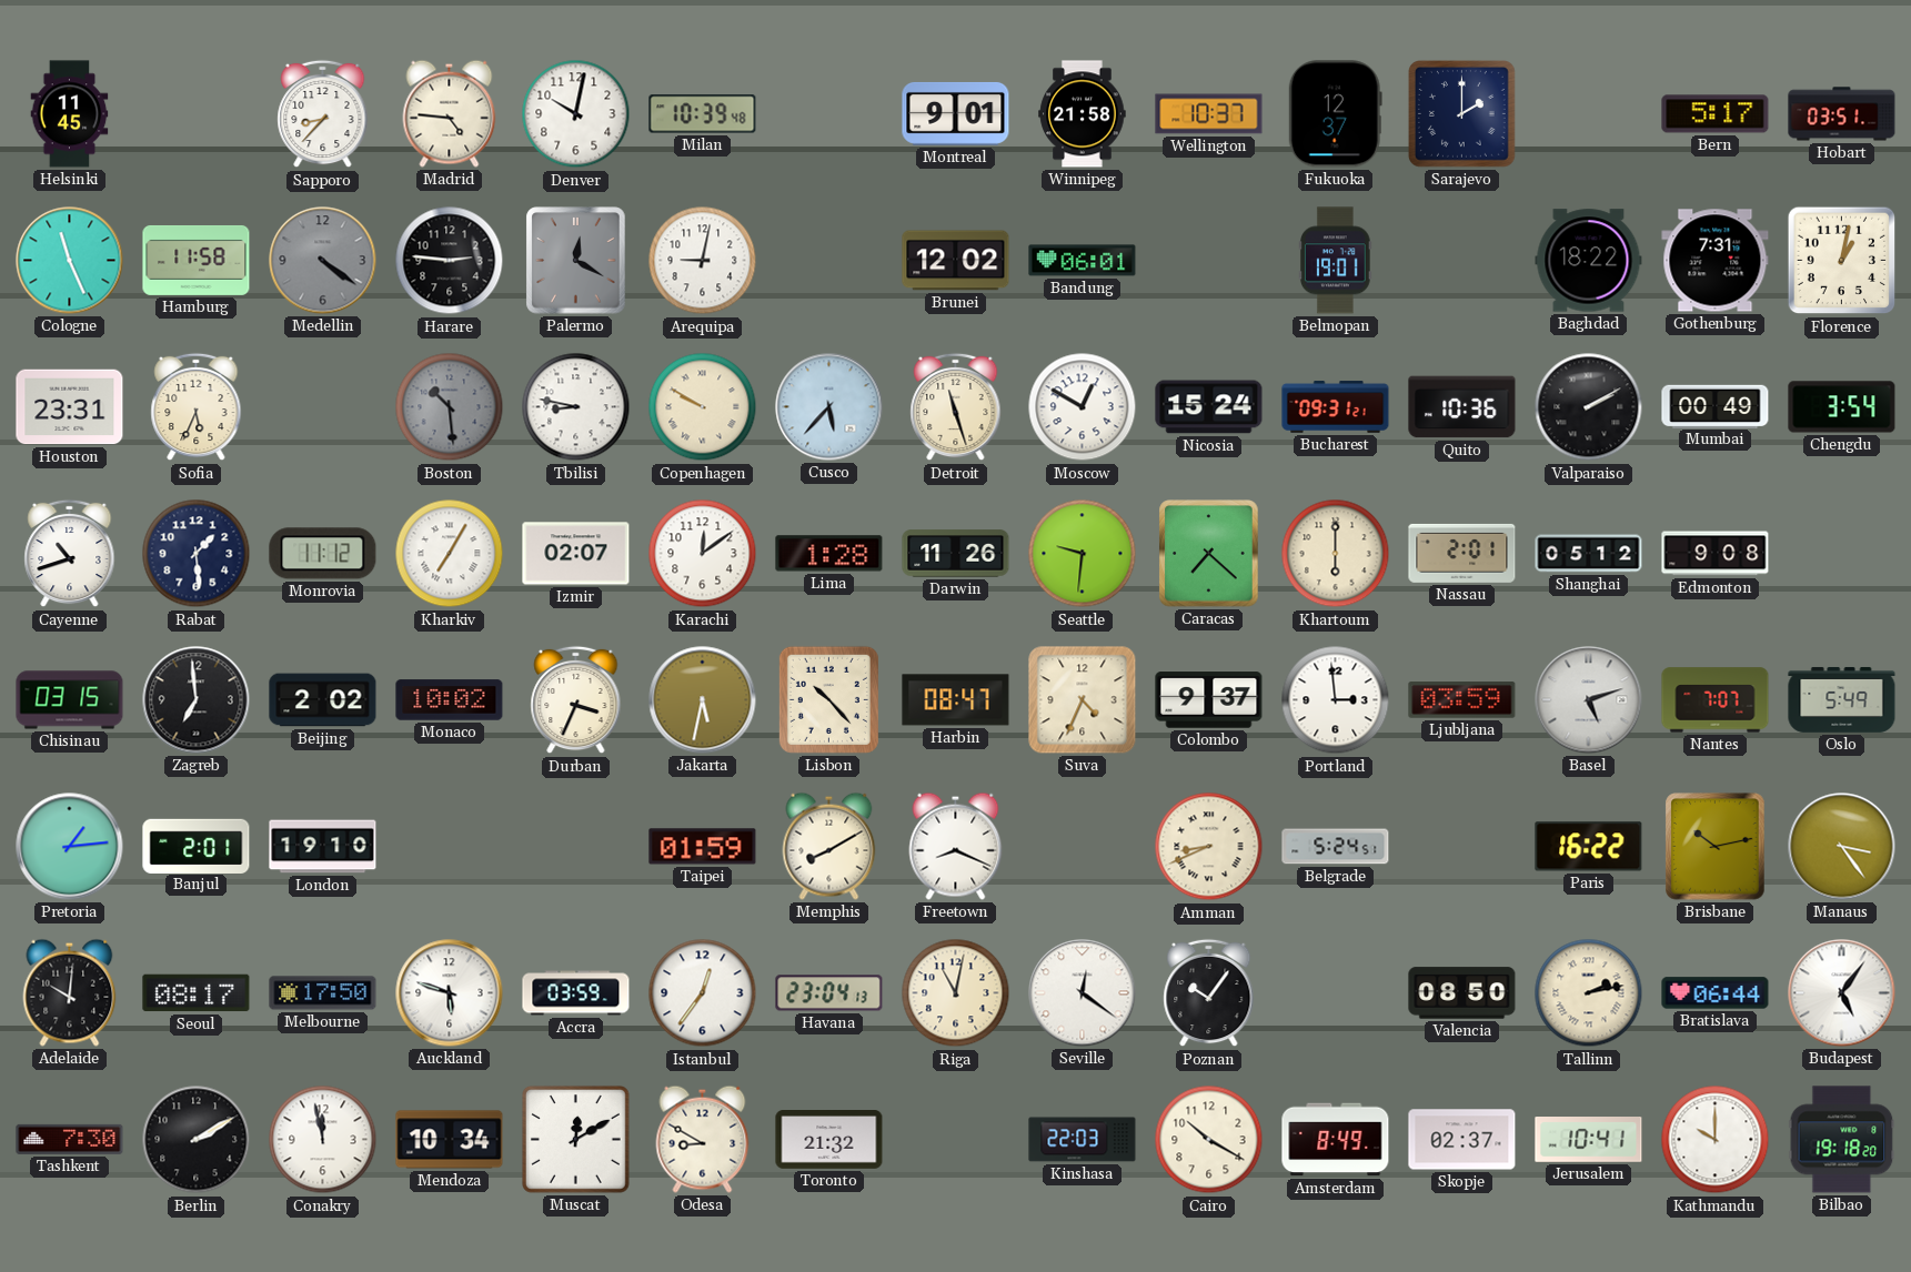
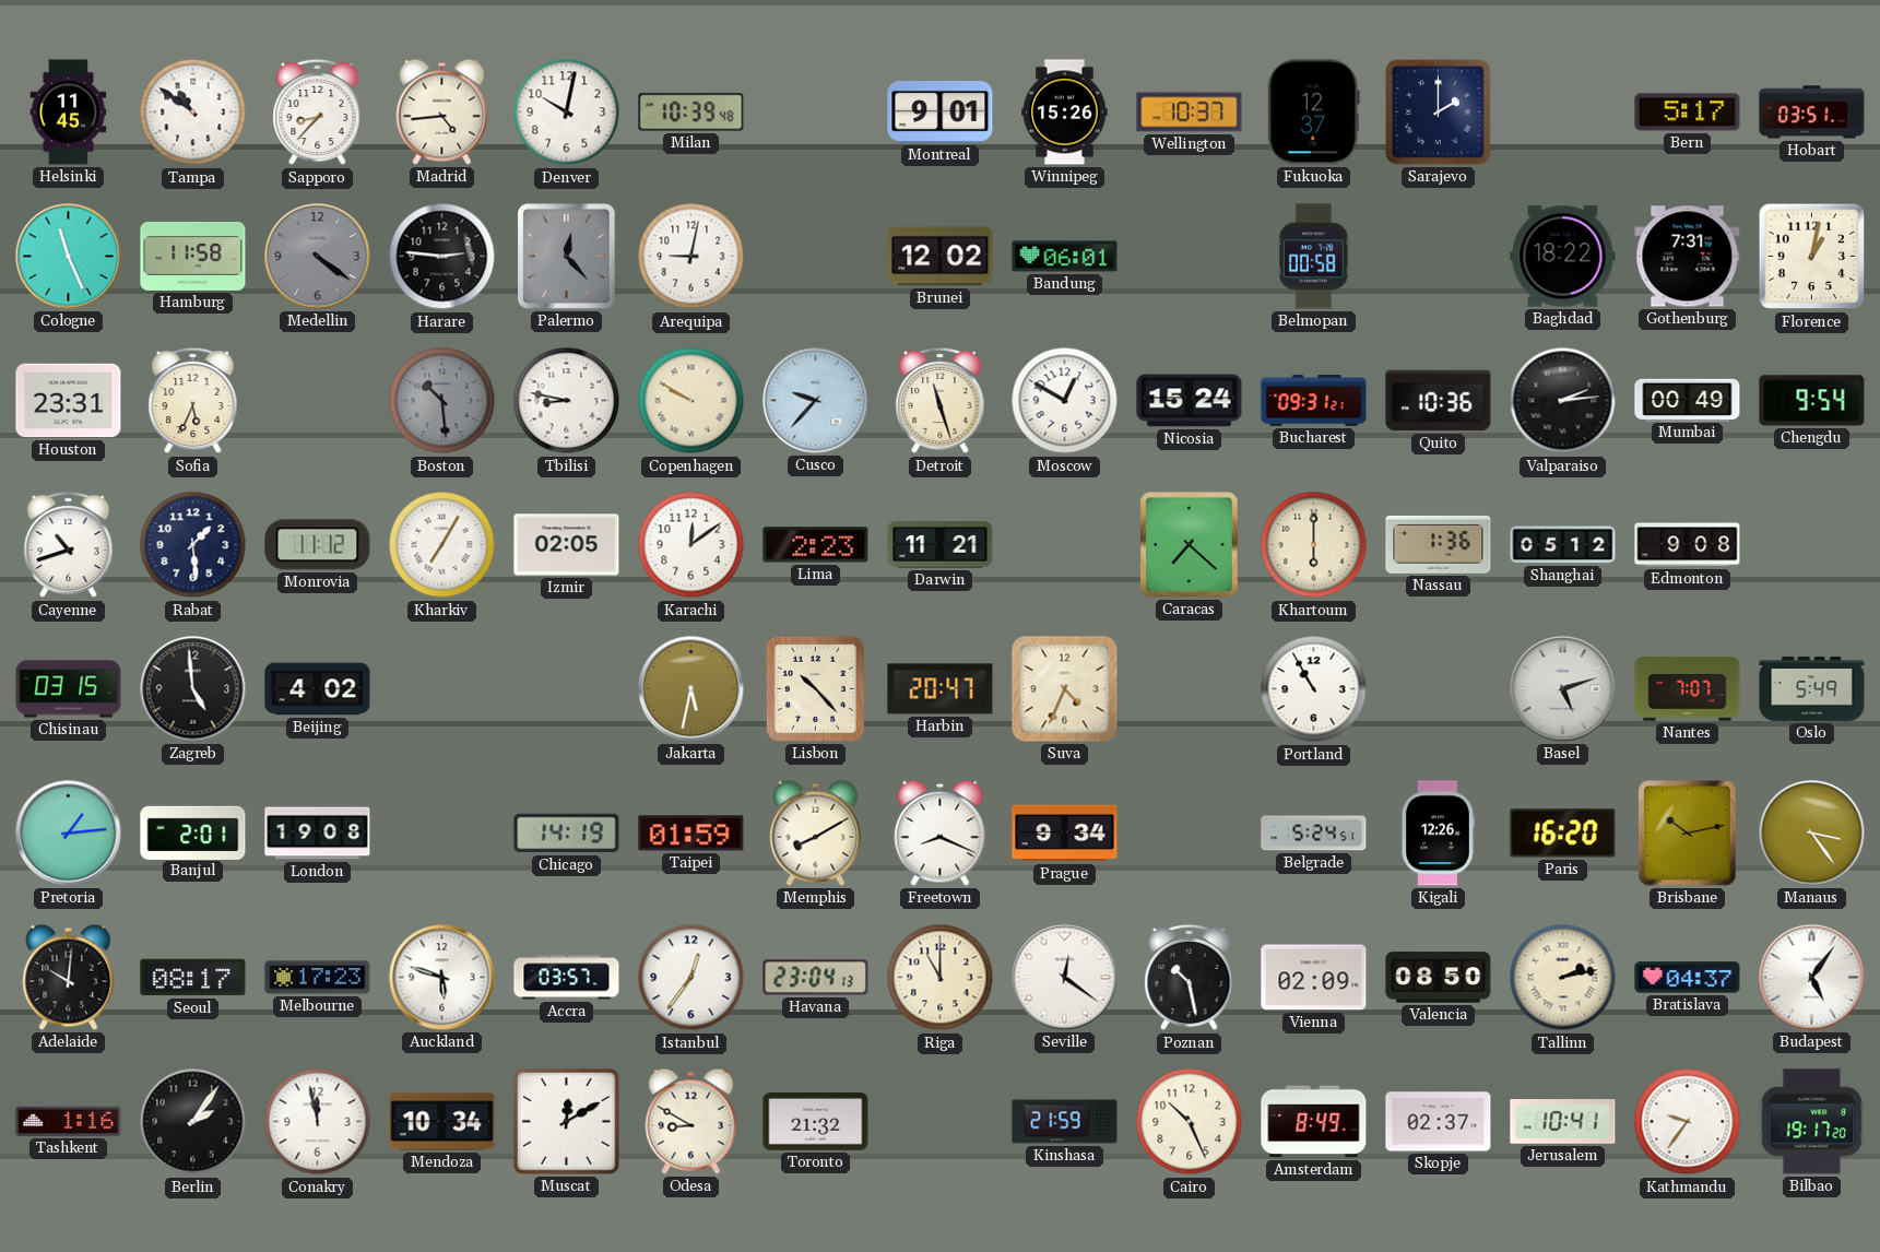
Tampa: none -> 10:51
Madrid: 4:46 -> 4:44
Winnipeg: 21:58 -> 15:26
Palermo: 12:20 -> 12:23
Belmopan: 19:01 -> 00:58
Cusco: 5:37 -> 9:37
Valparaiso: 2:10 -> 2:14
Chengdu: 3:54 -> 9:54
Izmir: 02:07 -> 02:05
Lima: 1:28 -> 2:23
Darwin: 11:26 -> 11:21
Seattle: 9:31 -> none
Nassau: 2:01 -> 1:36
Zagreb: 6:59 -> 4:59
Beijing: 2:02 -> 4:02
Monaco: 10:02 -> none
Durban: 3:34 -> none
Harbin: 08:47 -> 20:47
Colombo: 9:37 -> none
Portland: 2:59 -> 10:55
Ljubljana: 03:59 -> none
London: 19:10 -> 19:08
Chicago: none -> 14:19
Prague: none -> 9:34
Amman: 8:41 -> none
Kigali: none -> 12:26
Paris: 16:22 -> 16:20
Melbourne: 17:50 -> 17:23
Accra: 03:59 -> 03:57
Riga: 11:02 -> 11:00
Poznan: 10:06 -> 10:28
Vienna: none -> 02:09
Bratislava: 06:44 -> 04:37
Tashkent: 7:30 -> 1:16
Berlin: 2:10 -> 2:06
Kinshasa: 22:03 -> 21:59
Cairo: 10:20 -> 10:26
Kathmandu: 10:00 -> 9:36
Bilbao: 19:18 -> 19:17
